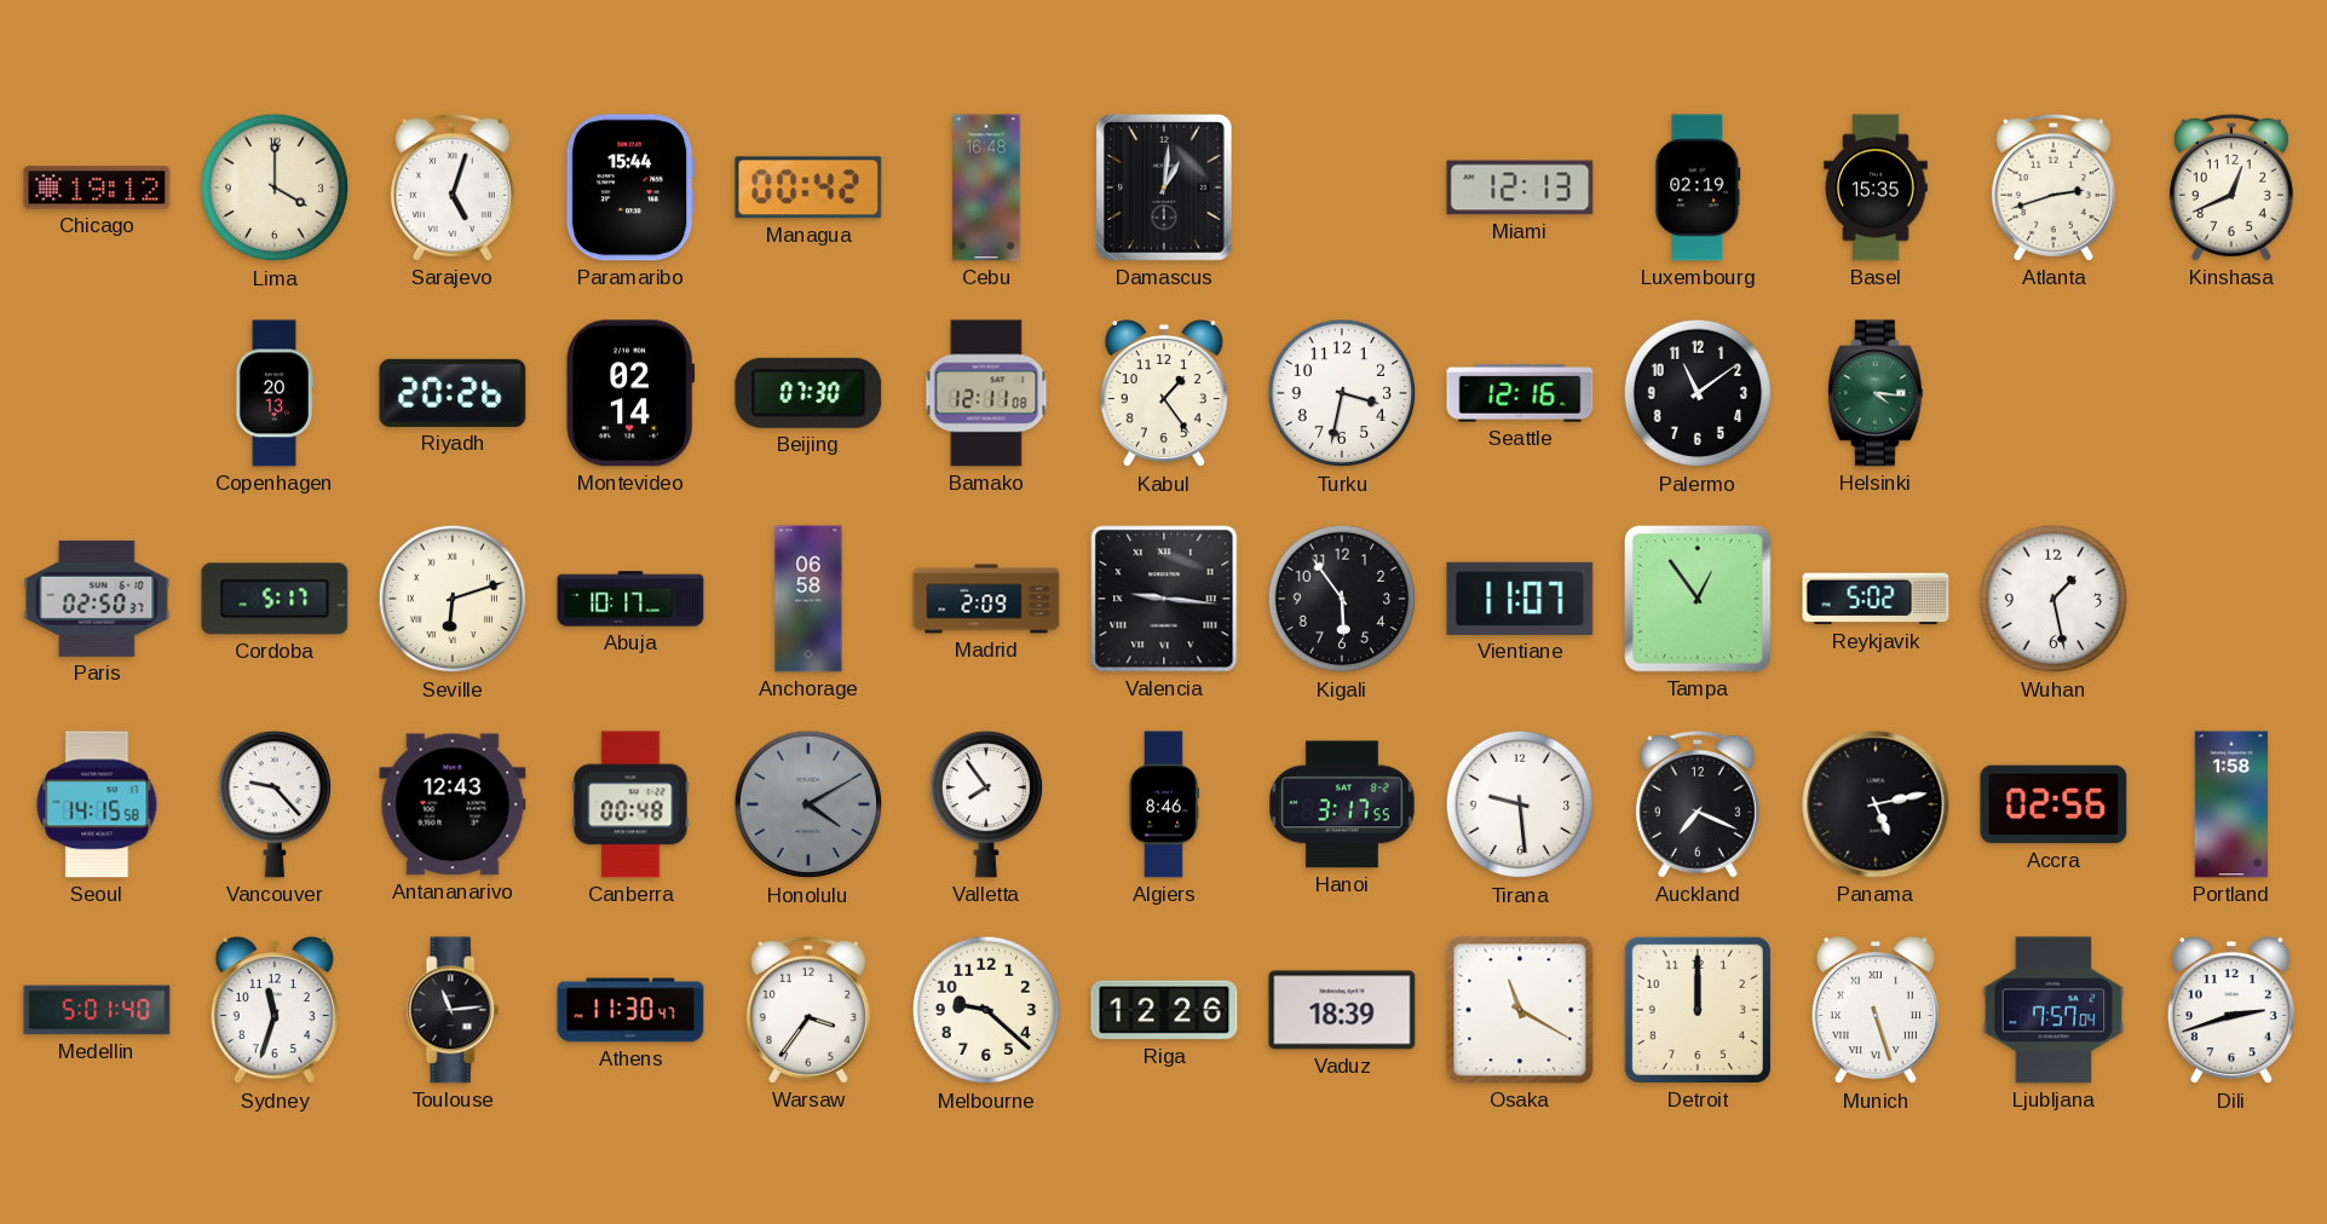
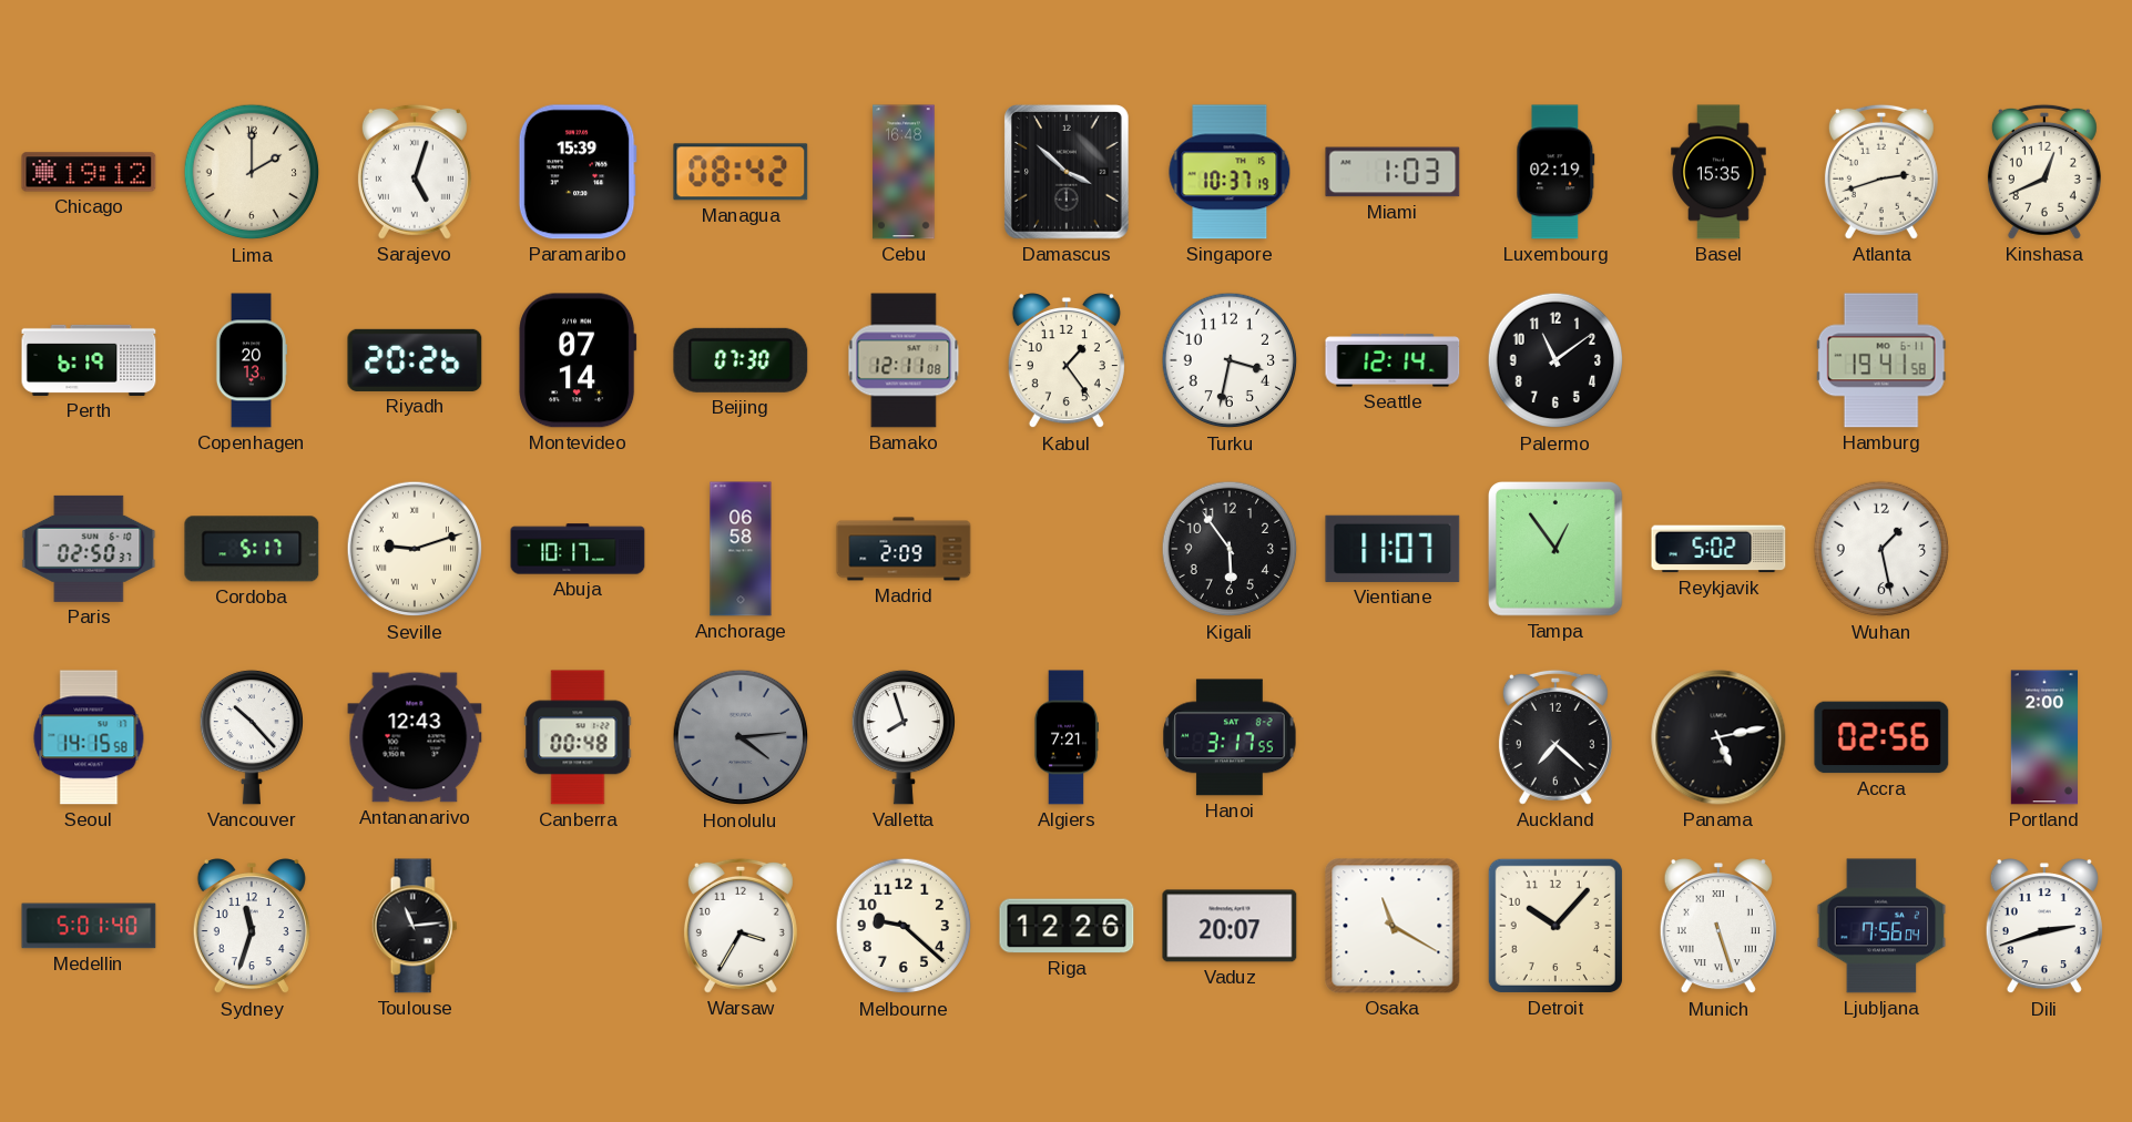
Lima: 4:00 -> 2:00
Paramaribo: 15:44 -> 15:39
Managua: 00:42 -> 08:42
Damascus: 1:01 -> 3:52
Singapore: none -> 10:37
Miami: 12:13 -> 1:03
Perth: none -> 6:19
Montevideo: 02:14 -> 07:14
Seattle: 12:16 -> 12:14
Helsinki: 4:16 -> none
Hamburg: none -> 19:41
Seville: 6:12 -> 9:12
Valencia: 9:16 -> none
Vancouver: 9:23 -> 10:23
Honolulu: 4:10 -> 4:14
Valletta: 7:54 -> 7:57
Algiers: 8:46 -> 7:21
Tirana: 9:29 -> none
Auckland: 7:19 -> 7:22
Portland: 1:58 -> 2:00
Athens: 11:30 -> none
Warsaw: 3:36 -> 3:35
Vaduz: 18:39 -> 20:07
Detroit: 12:00 -> 10:07
Ljubljana: 7:57 -> 7:56
